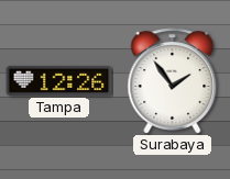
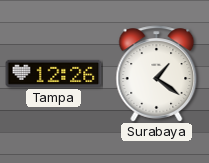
Surabaya: 1:54 -> 1:21
